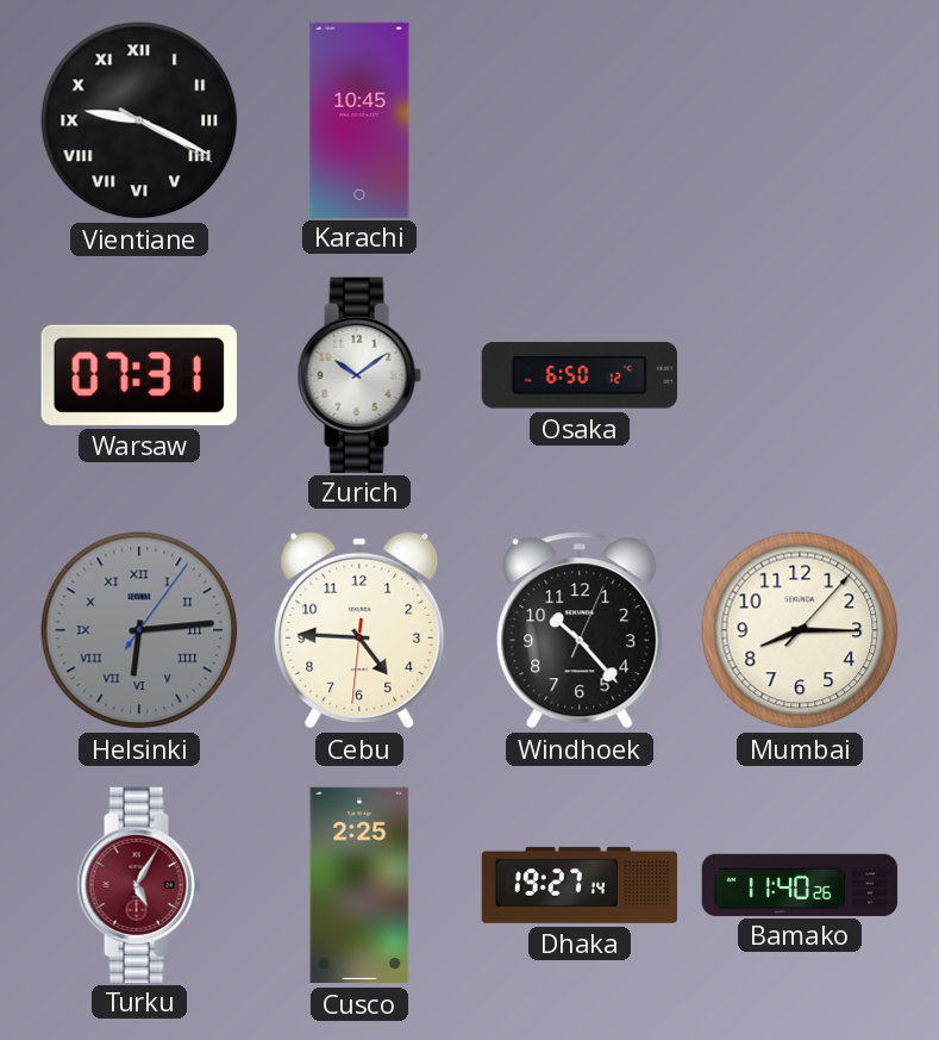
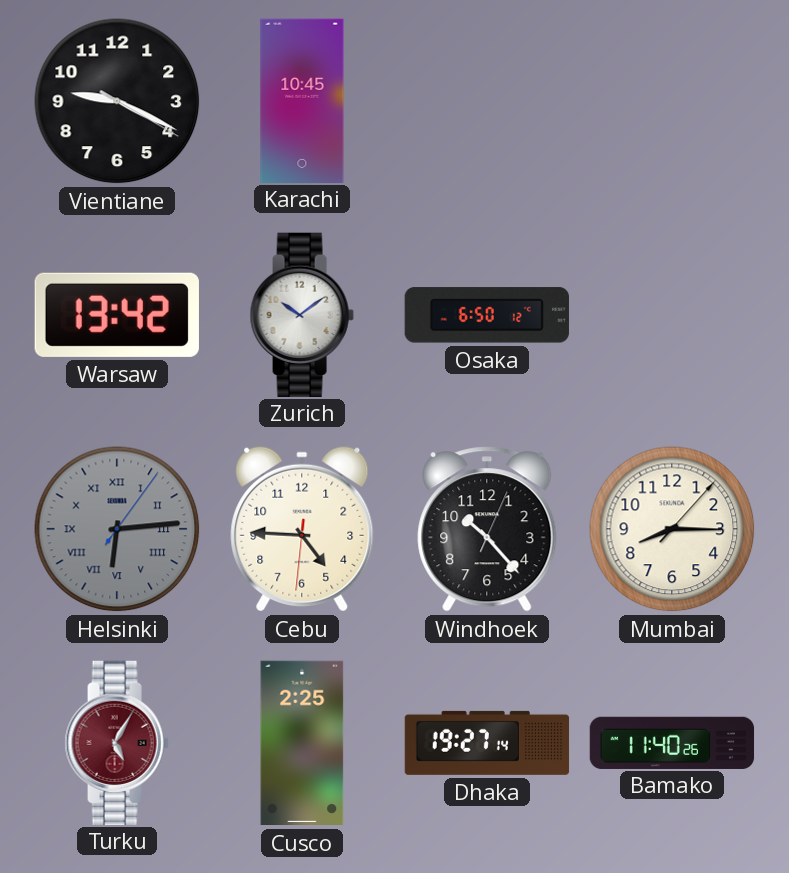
Vientiane numerals: Roman -> Arabic
Warsaw: 07:31 -> 13:42
